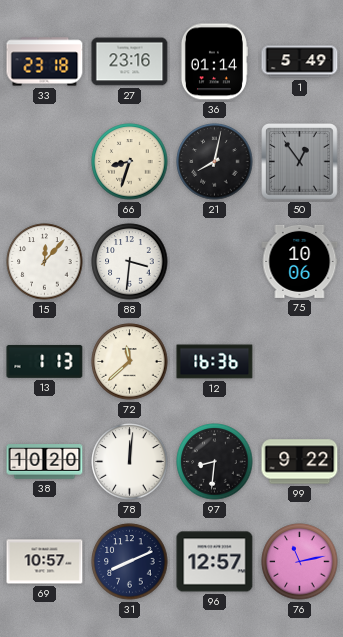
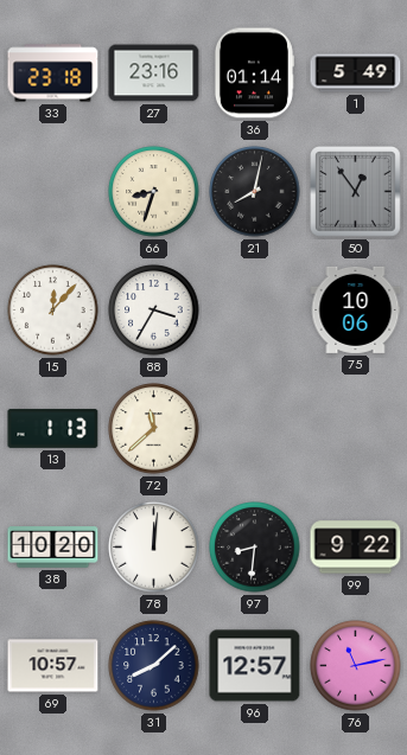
88: 3:31 -> 3:35
12: 16:36 -> none
31: 8:11 -> 8:08
